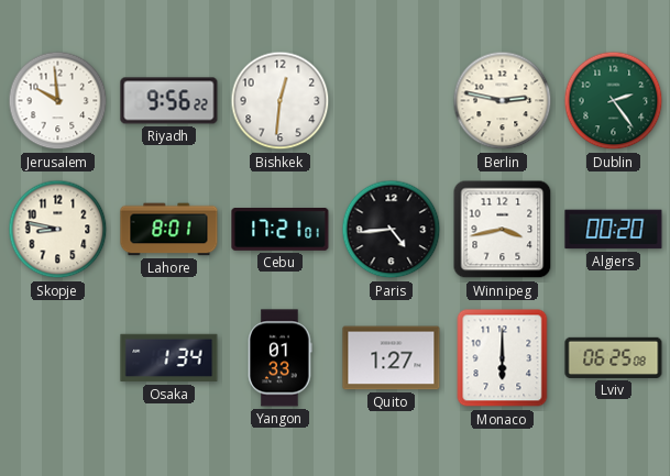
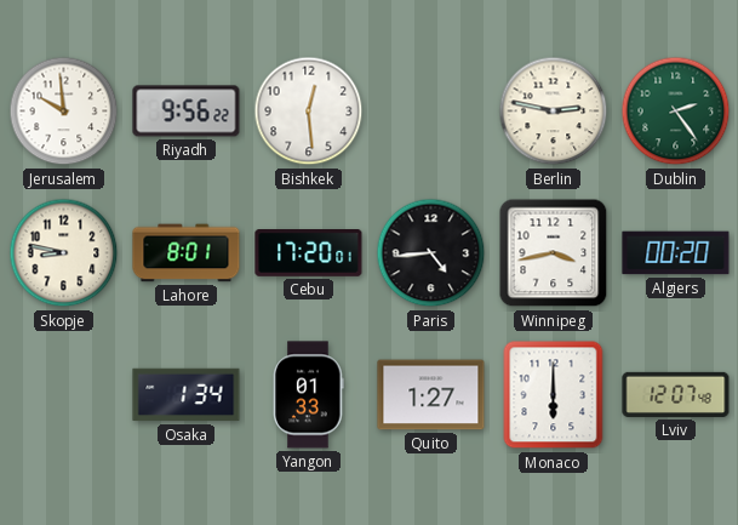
Bishkek: 12:31 -> 12:29
Cebu: 17:21 -> 17:20
Lviv: 06:25 -> 12:07
